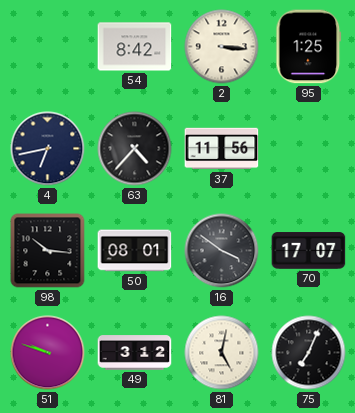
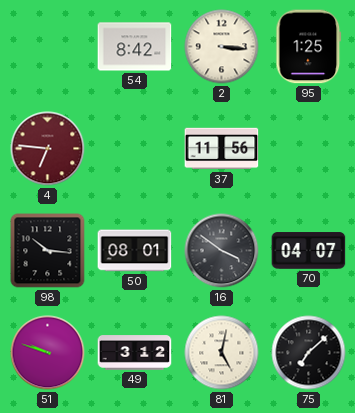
4: 6:43 -> 6:46
4 dial: navy -> burgundy
63: 4:37 -> none
70: 17:07 -> 04:07
75: 7:04 -> 7:08
